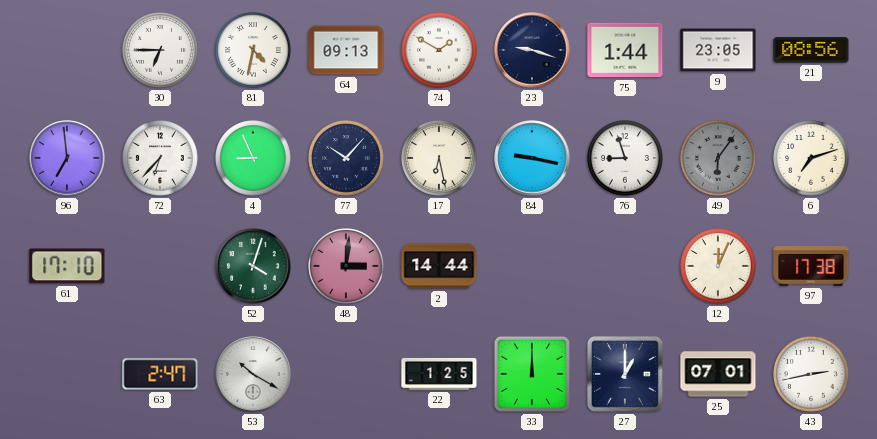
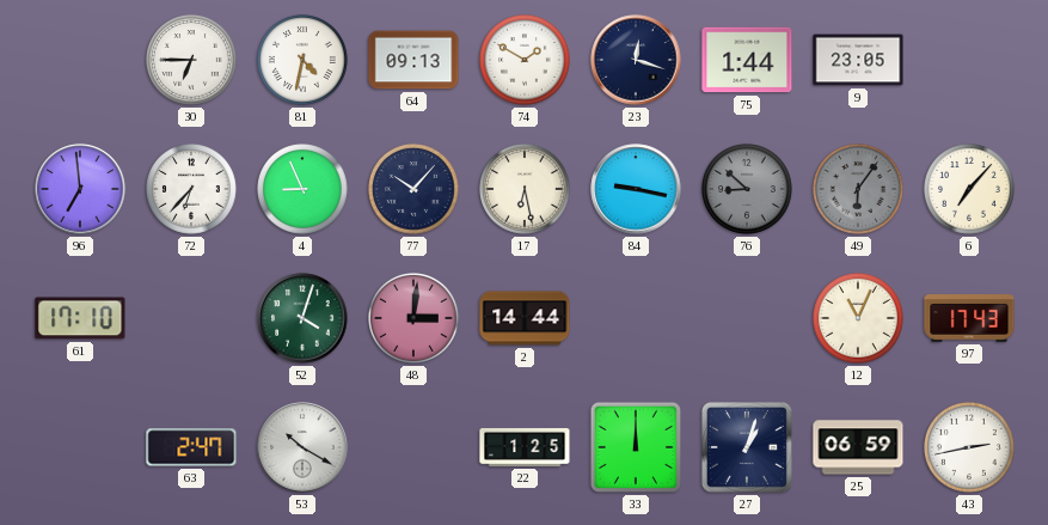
23: 9:18 -> 12:18
21: 08:56 -> none
76: 8:57 -> 8:52
76 dial: white -> grey
6: 7:12 -> 7:07
12: 12:04 -> 11:04
97: 17:38 -> 17:43
27: 1:00 -> 1:03
25: 07:01 -> 06:59
